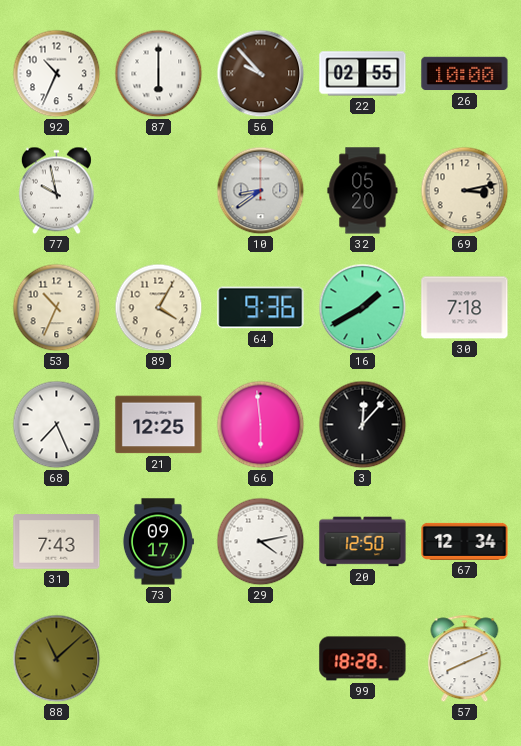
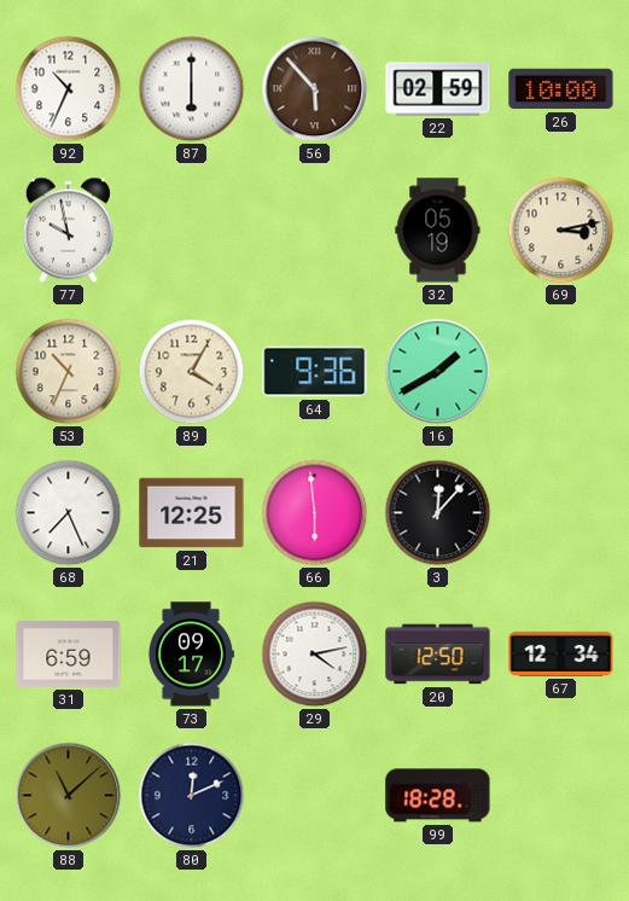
56: 9:53 -> 5:53
22: 02:55 -> 02:59
10: 8:39 -> none
32: 05:20 -> 05:19
30: 7:18 -> none
31: 7:43 -> 6:59
80: none -> 12:11
57: 8:11 -> none
